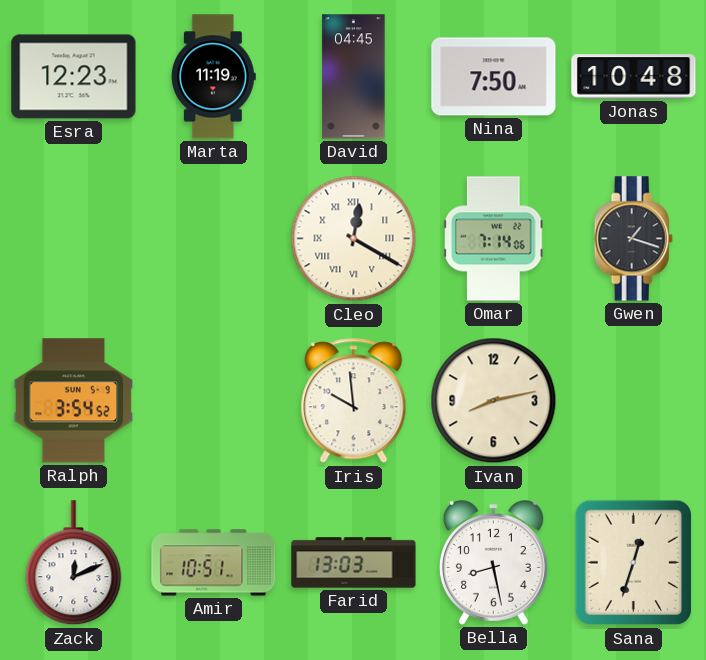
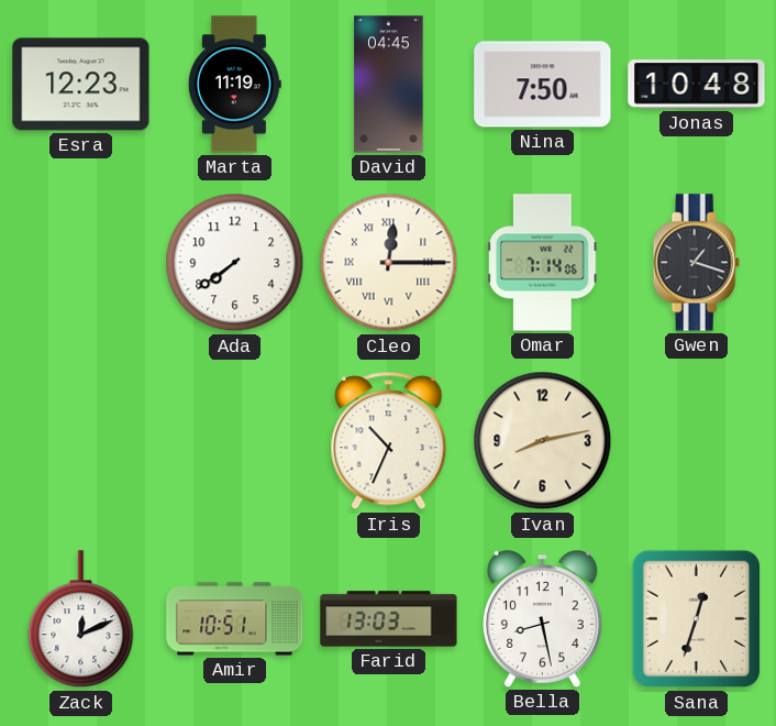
Ada: none -> 7:39
Cleo: 12:20 -> 12:15
Ralph: 3:54 -> none
Iris: 9:59 -> 10:34
